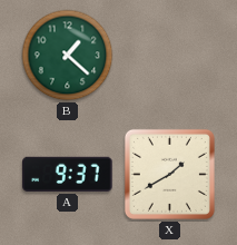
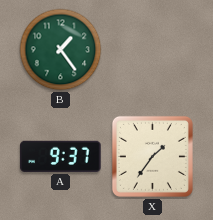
B: 1:22 -> 1:24
X: 1:40 -> 1:36
